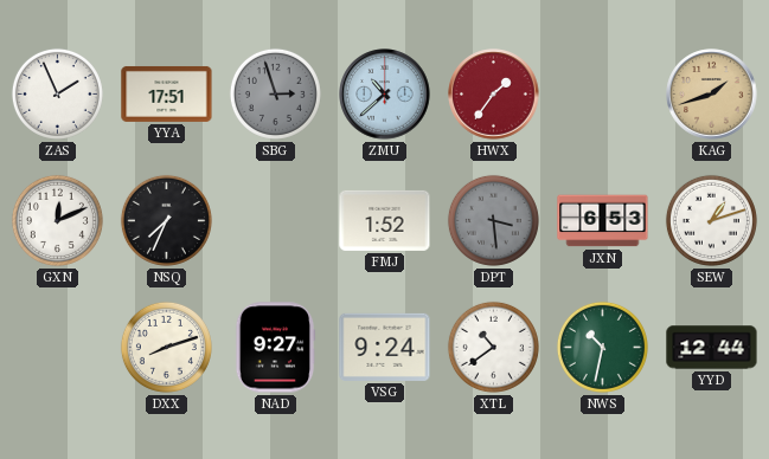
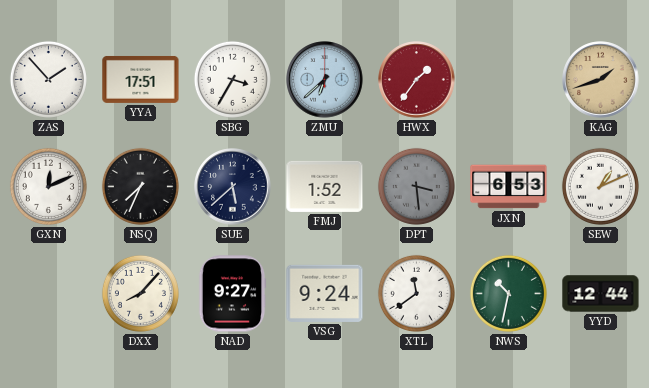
ZAS: 1:56 -> 1:53
SBG: 2:57 -> 3:35
SBG dial: grey -> white
ZMU: 10:38 -> 6:38
SUE: none -> 5:38
SEW: 1:12 -> 1:11
DXX: 8:12 -> 8:07
XTL: 10:39 -> 11:39
